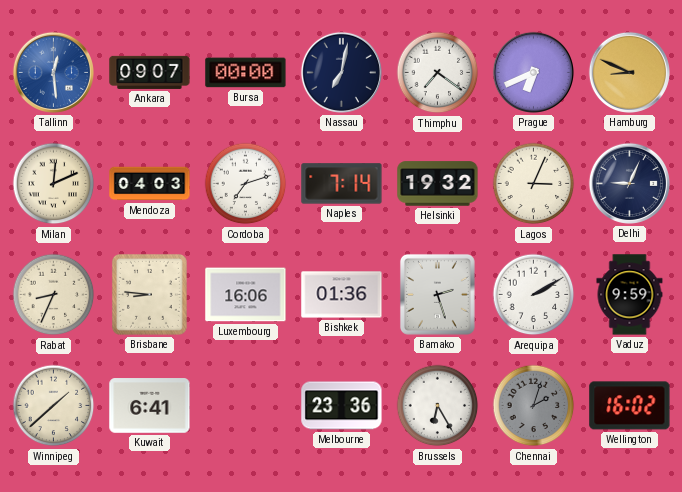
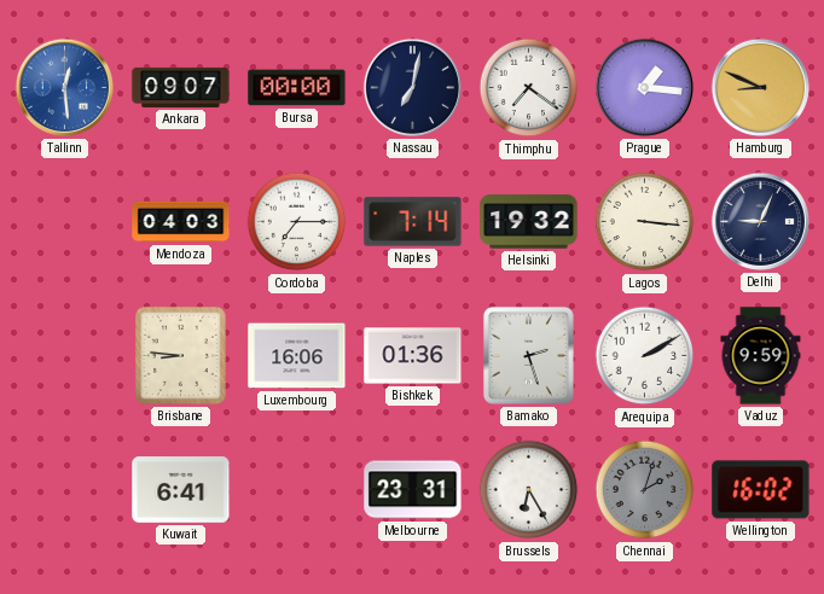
Prague: 6:41 -> 1:16
Milan: 12:11 -> none
Cordoba: 7:12 -> 7:15
Lagos: 3:04 -> 3:16
Rabat: 8:34 -> none
Winnipeg: 1:38 -> none
Melbourne: 23:36 -> 23:31
